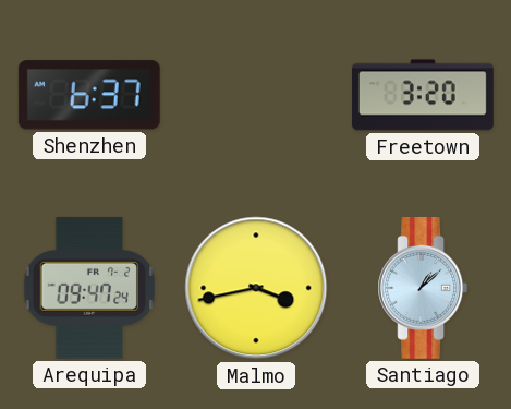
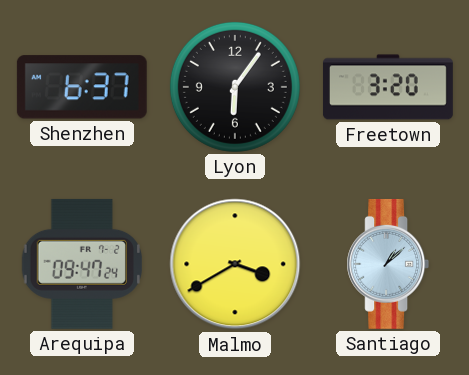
Lyon: none -> 6:06
Malmo: 3:43 -> 3:40
